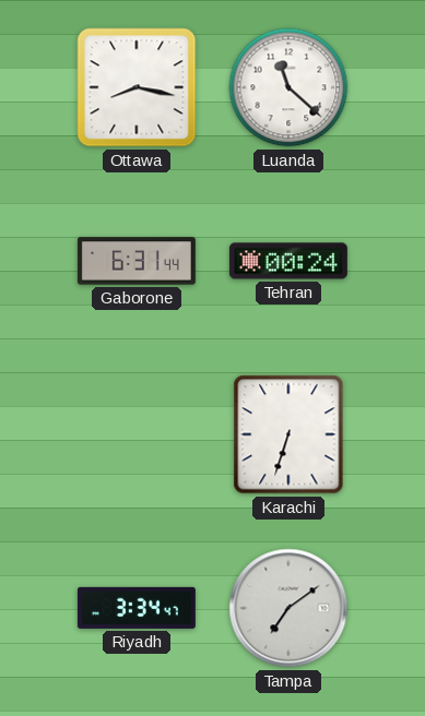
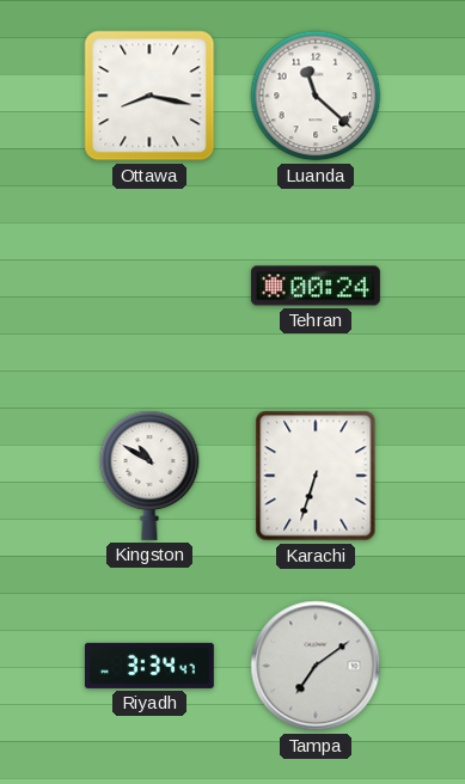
Gaborone: 6:31 -> none
Kingston: none -> 10:50
